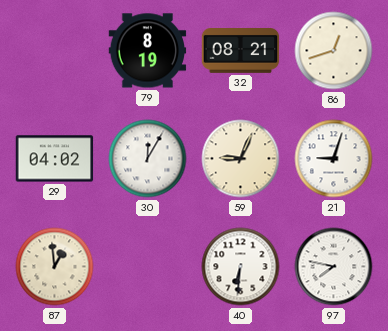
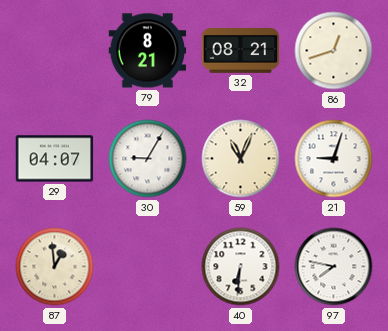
79: 8:19 -> 8:21
29: 04:02 -> 04:07
30: 12:05 -> 9:05
59: 9:04 -> 11:04
